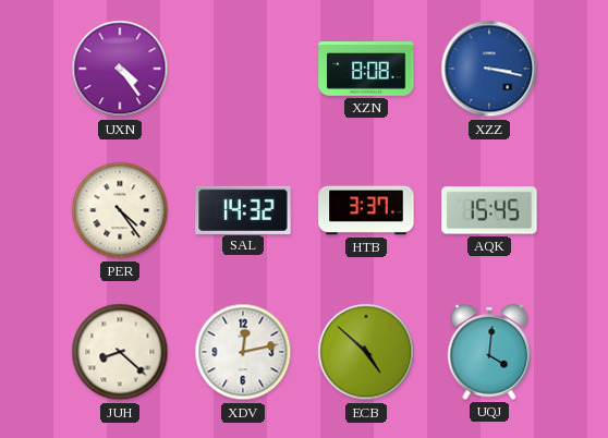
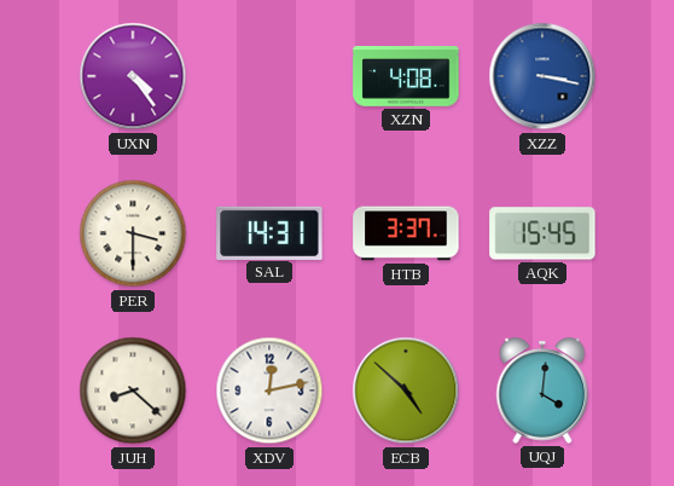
XZN: 8:08 -> 4:08
PER: 4:24 -> 3:30
SAL: 14:32 -> 14:31
